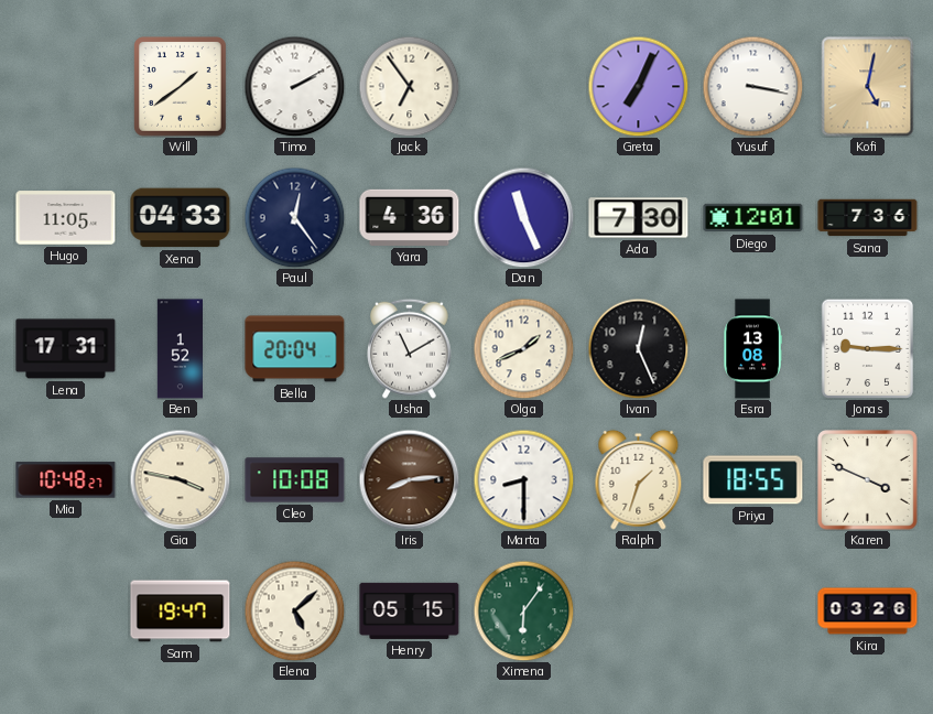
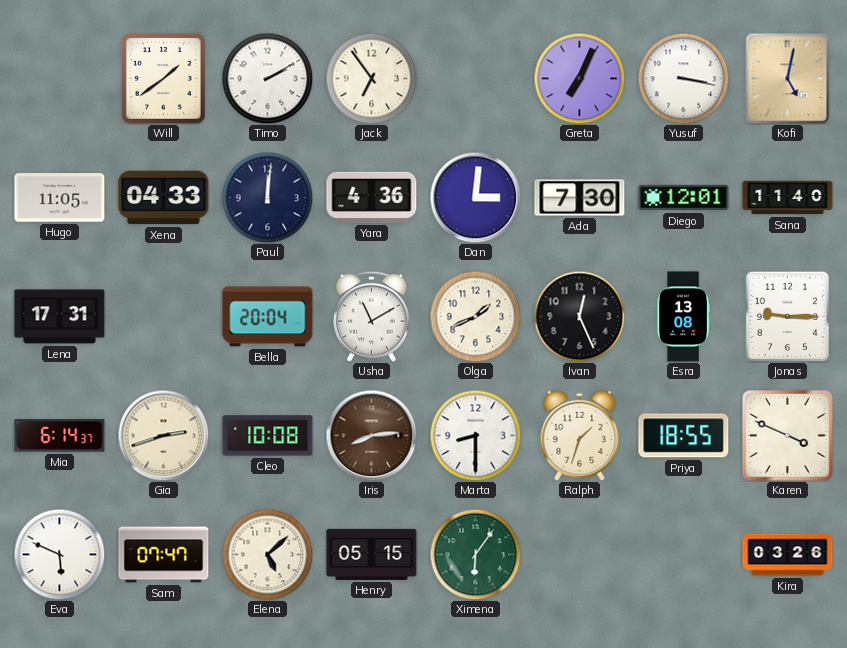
Paul: 12:24 -> 12:01
Dan: 11:26 -> 3:01
Sana: 7:36 -> 11:40
Ben: 1:52 -> none
Mia: 10:48 -> 6:14
Gia: 3:47 -> 2:42
Eva: none -> 5:49
Sam: 19:47 -> 07:47
